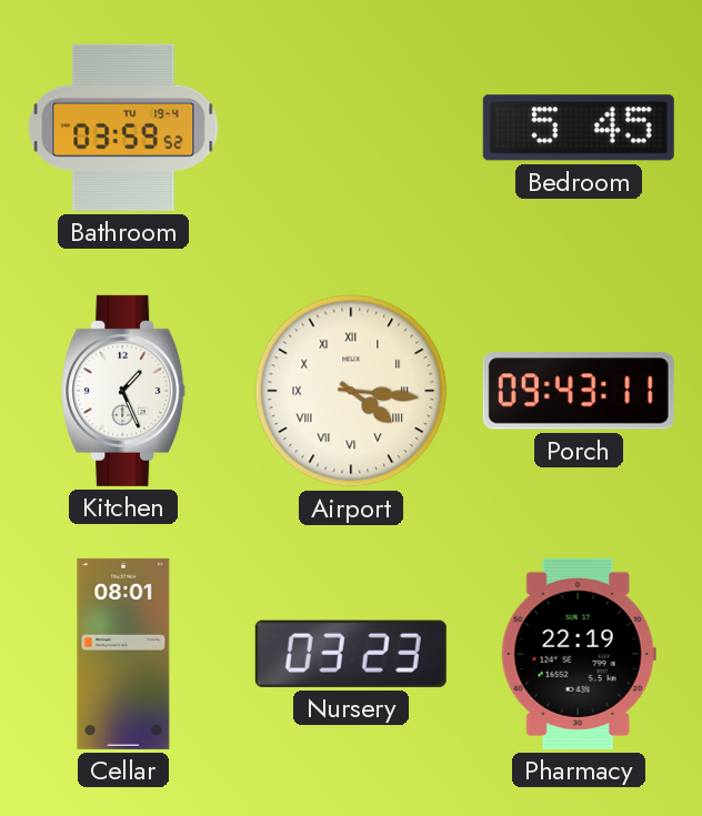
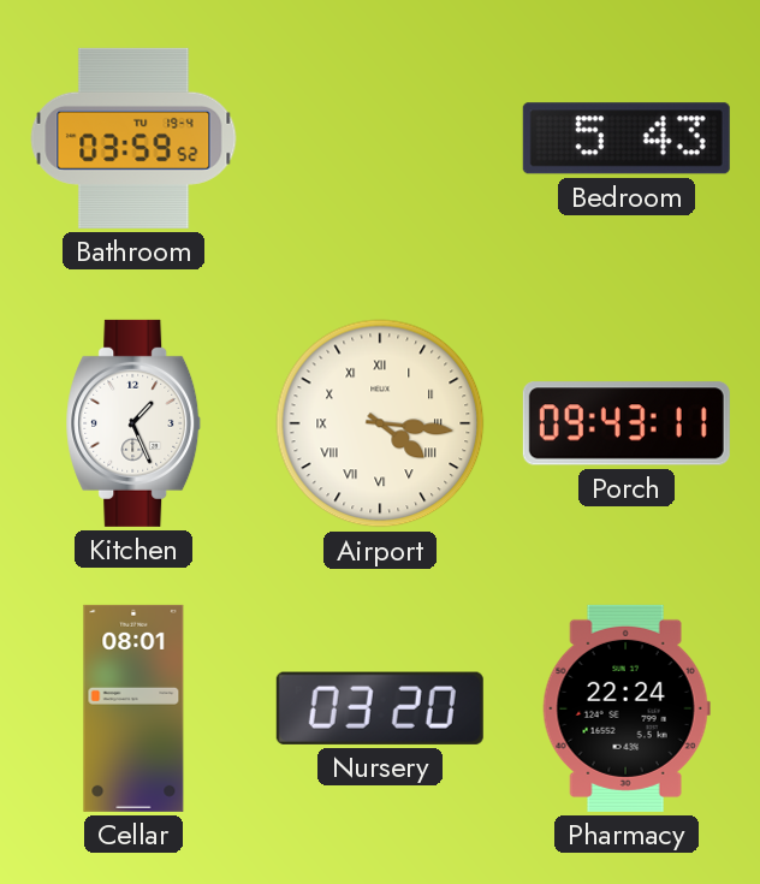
Bedroom: 5:45 -> 5:43
Nursery: 03:23 -> 03:20
Pharmacy: 22:19 -> 22:24
